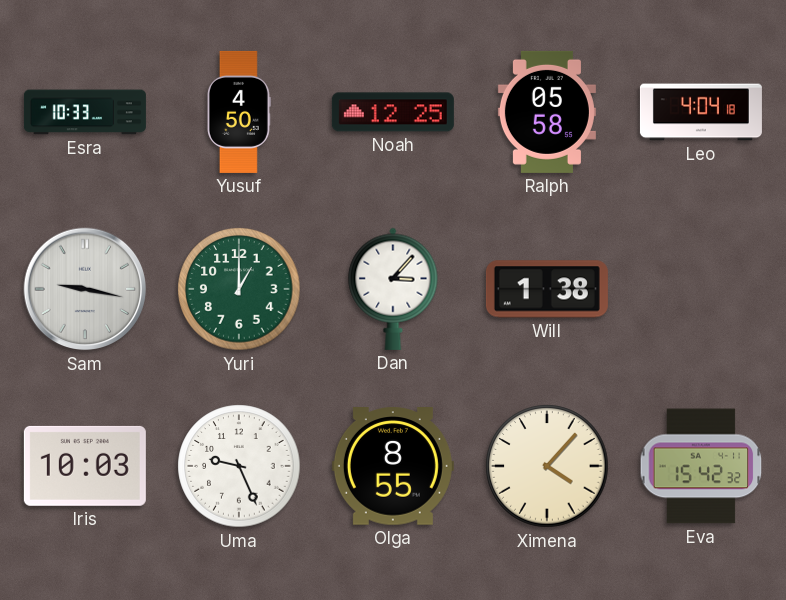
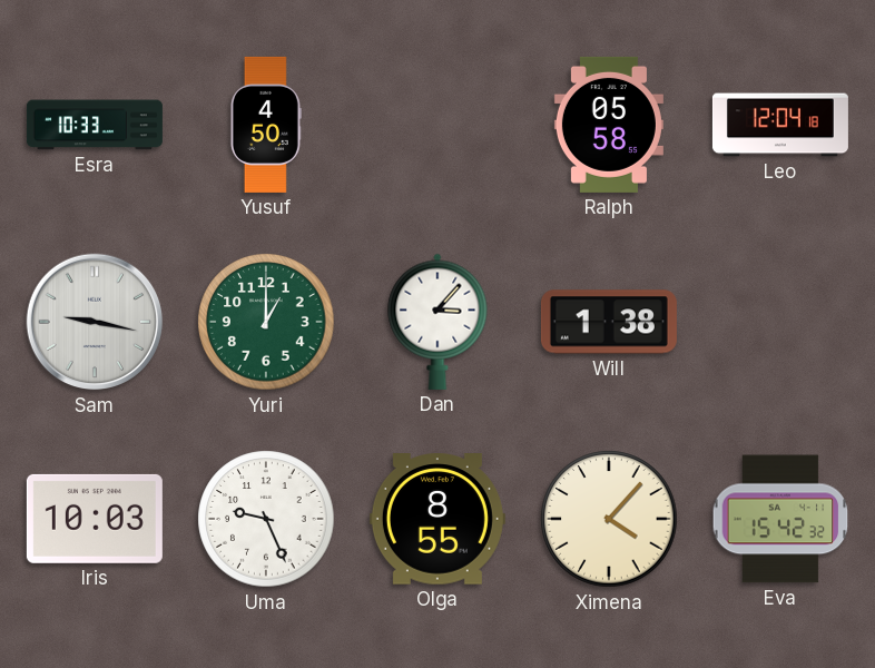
Noah: 12:25 -> none
Leo: 4:04 -> 12:04
